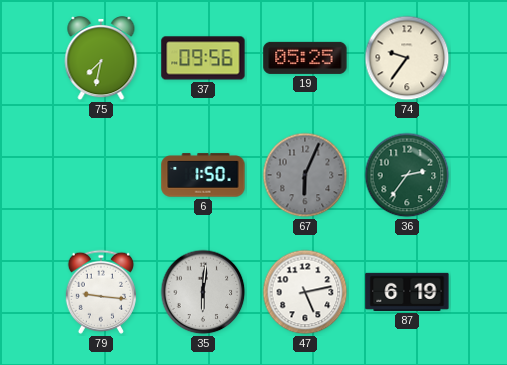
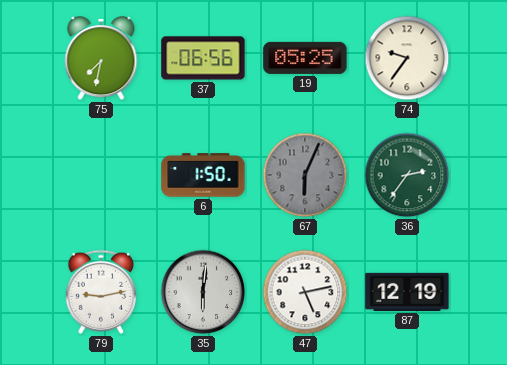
37: 09:56 -> 06:56
79: 9:16 -> 9:13
87: 6:19 -> 12:19
